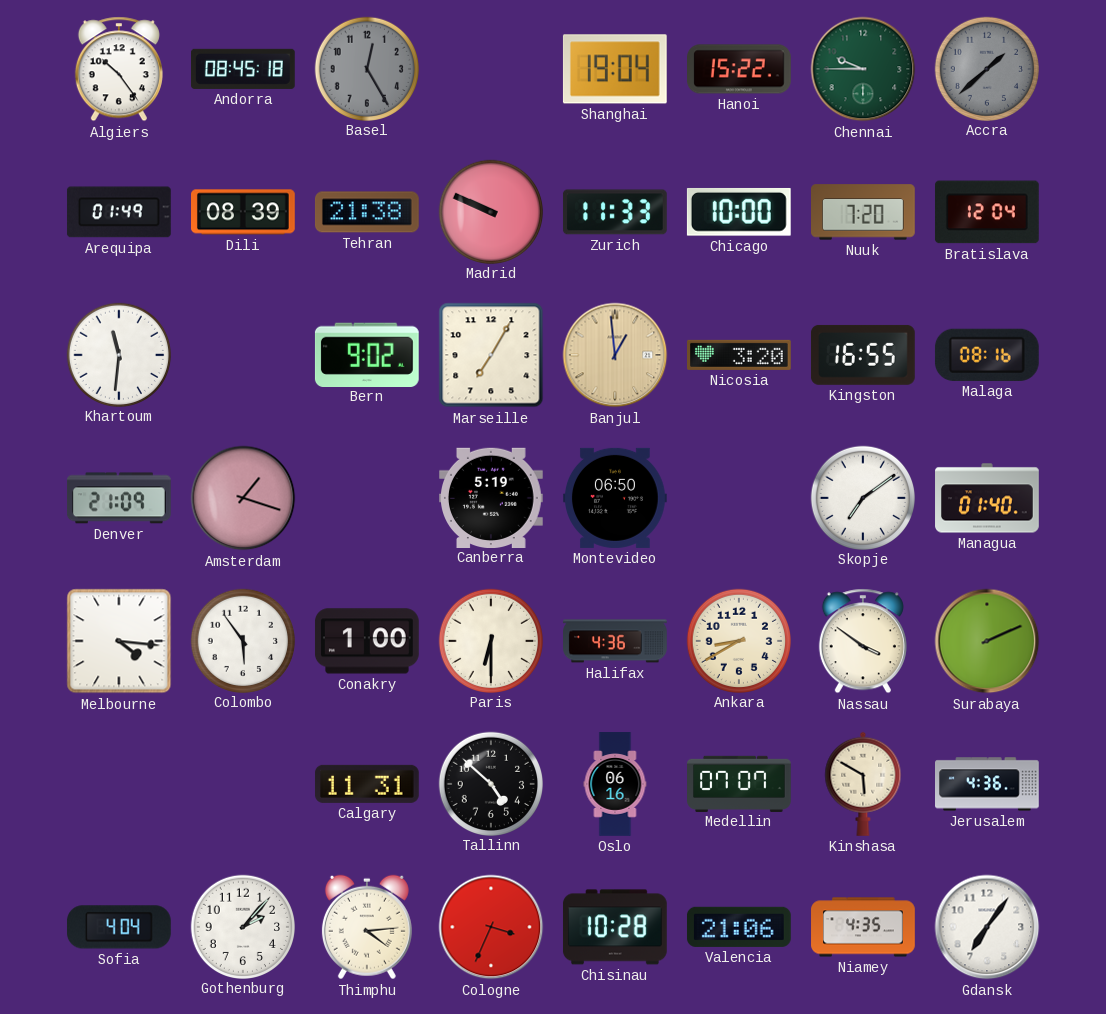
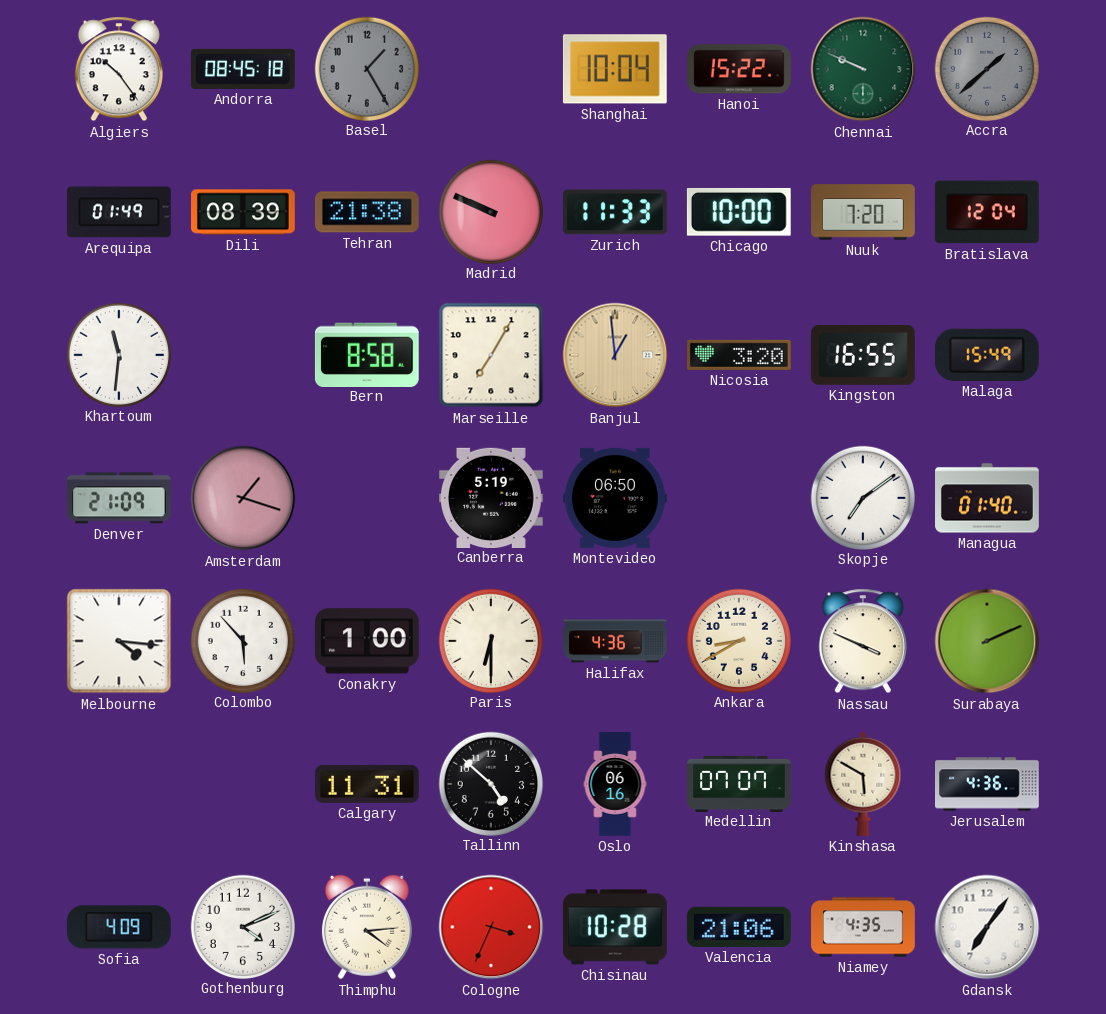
Basel: 12:25 -> 1:25
Shanghai: 19:04 -> 10:04
Chennai: 9:45 -> 9:49
Bern: 9:02 -> 8:58
Malaga: 08:16 -> 15:49
Colombo: 5:54 -> 5:53
Nassau: 3:51 -> 3:49
Sofia: 4:04 -> 4:09
Gothenburg: 2:07 -> 4:11
